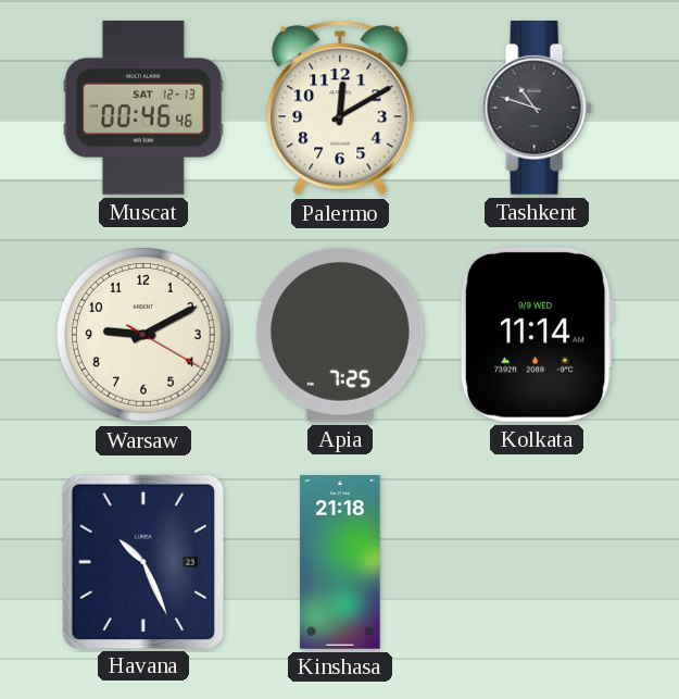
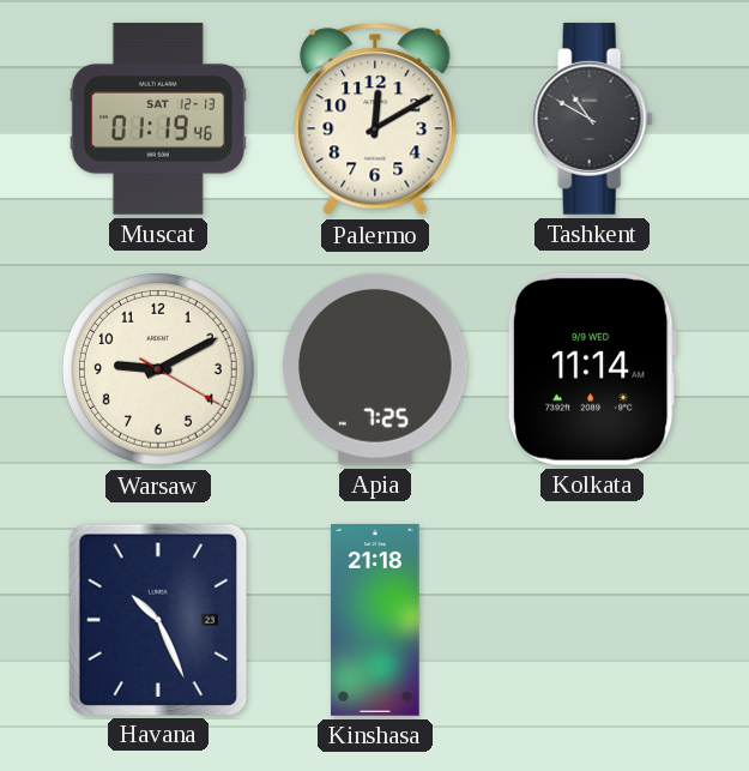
Muscat: 00:46 -> 01:19
Tashkent: 10:48 -> 10:50
